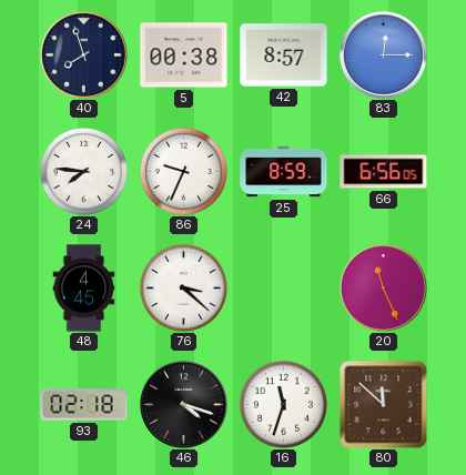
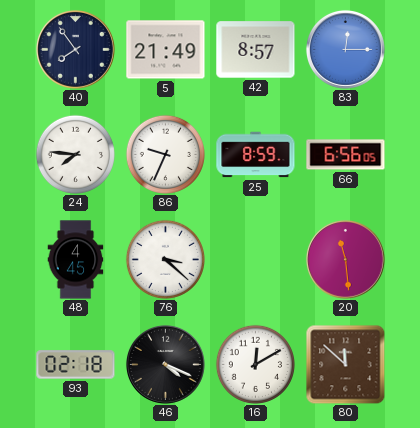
40: 7:57 -> 7:54
5: 00:38 -> 21:49
20: 11:26 -> 11:29
46: 4:18 -> 4:19
16: 11:33 -> 12:10
